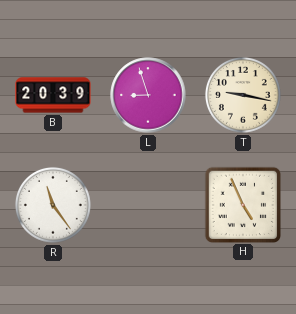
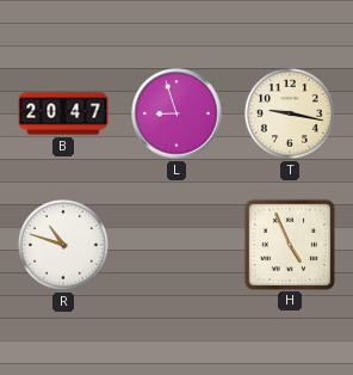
B: 20:39 -> 20:47
R: 11:24 -> 10:48
